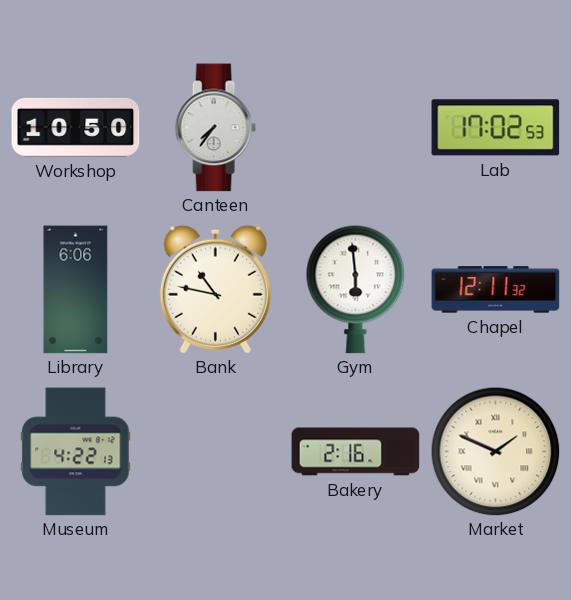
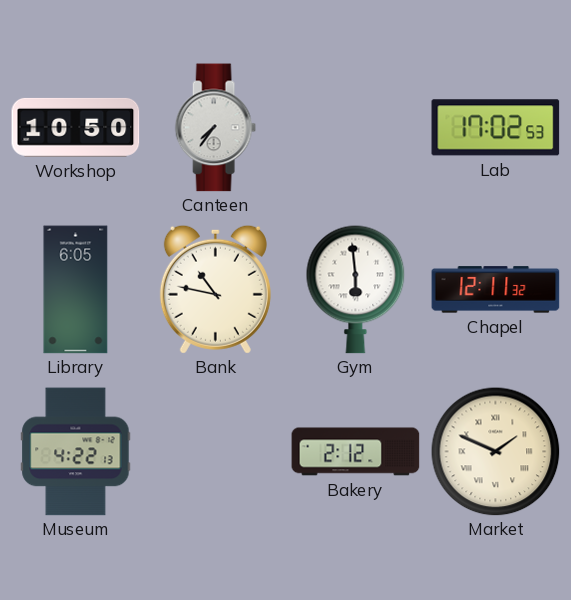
Library: 6:06 -> 6:05
Bakery: 2:16 -> 2:12
